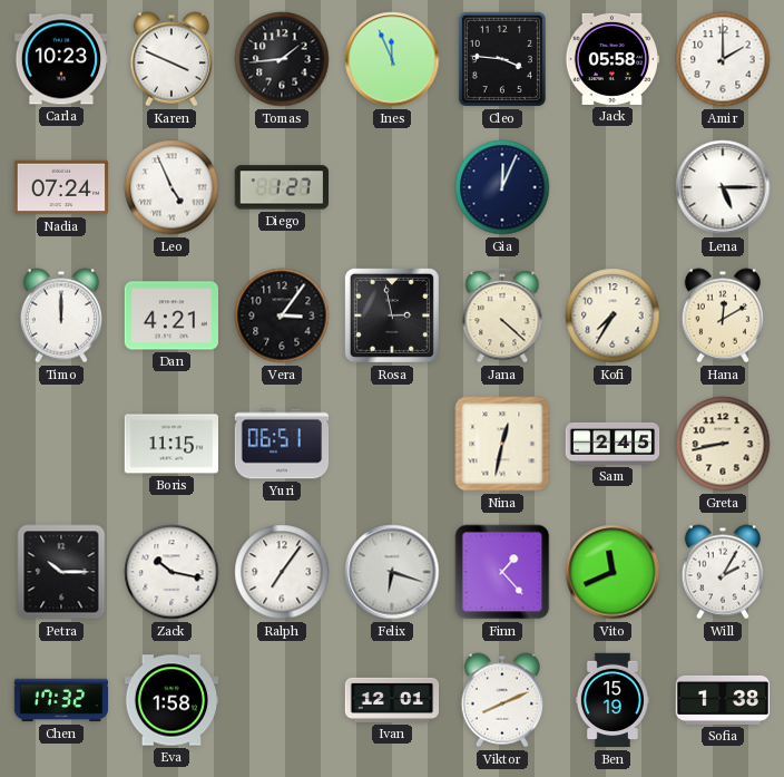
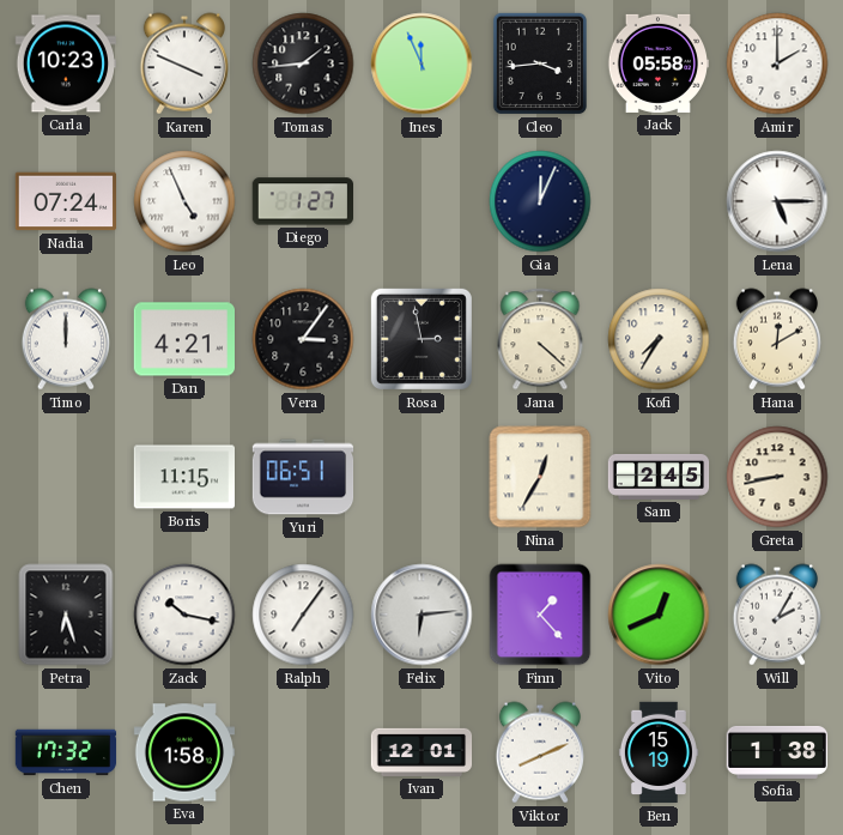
Cleo: 3:46 -> 3:44
Nina: 12:32 -> 12:35
Petra: 10:15 -> 6:27
Felix: 6:18 -> 6:14
Vito: 11:41 -> 12:41
